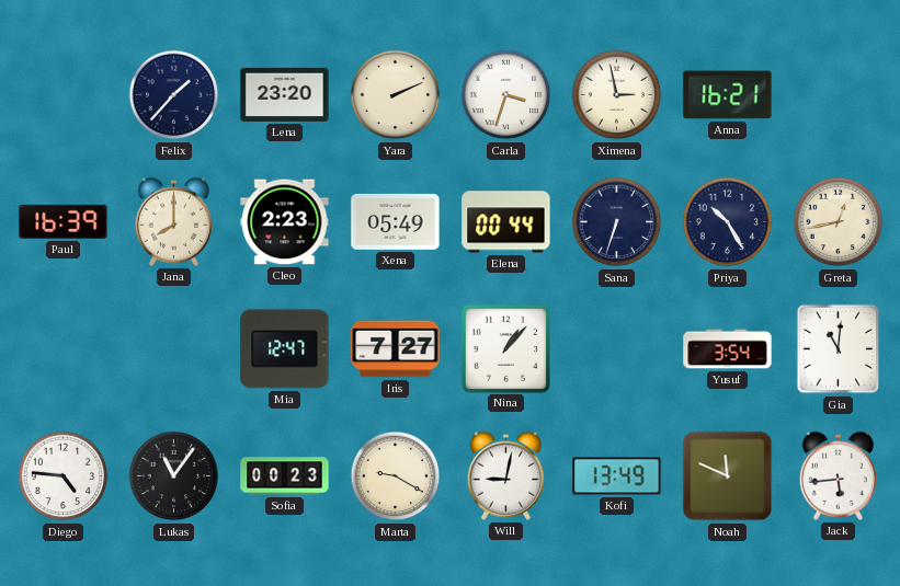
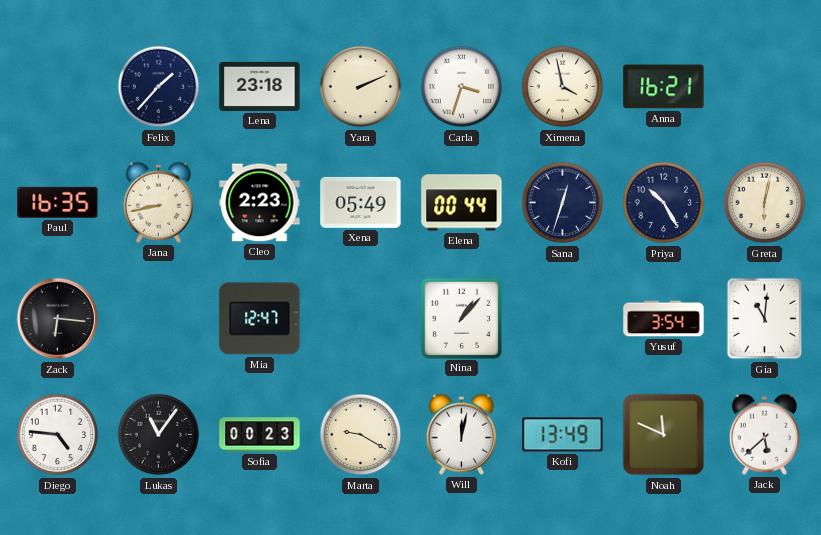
Lena: 23:20 -> 23:18
Ximena: 2:58 -> 3:58
Paul: 16:39 -> 16:35
Jana: 8:00 -> 8:43
Sana: 6:33 -> 12:33
Greta: 12:43 -> 6:02
Zack: none -> 6:16
Iris: 7:27 -> none
Will: 9:02 -> 12:02
Jack: 5:44 -> 5:38
